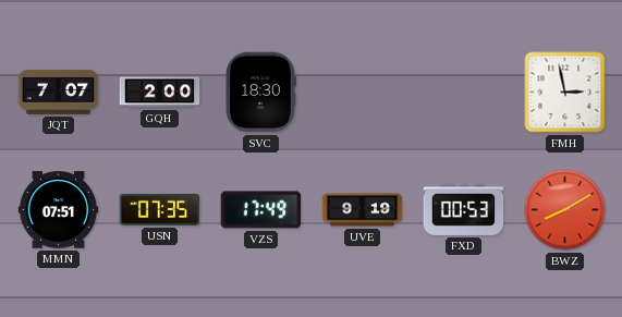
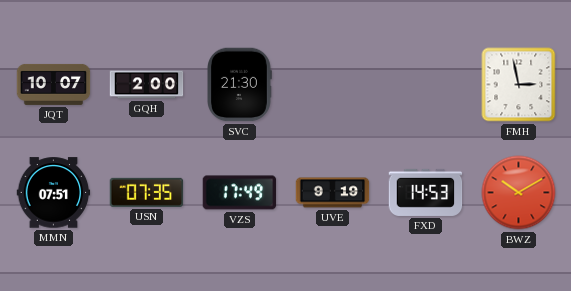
JQT: 7:07 -> 10:07
SVC: 18:30 -> 21:30
FXD: 00:53 -> 14:53
BWZ: 8:10 -> 10:10
